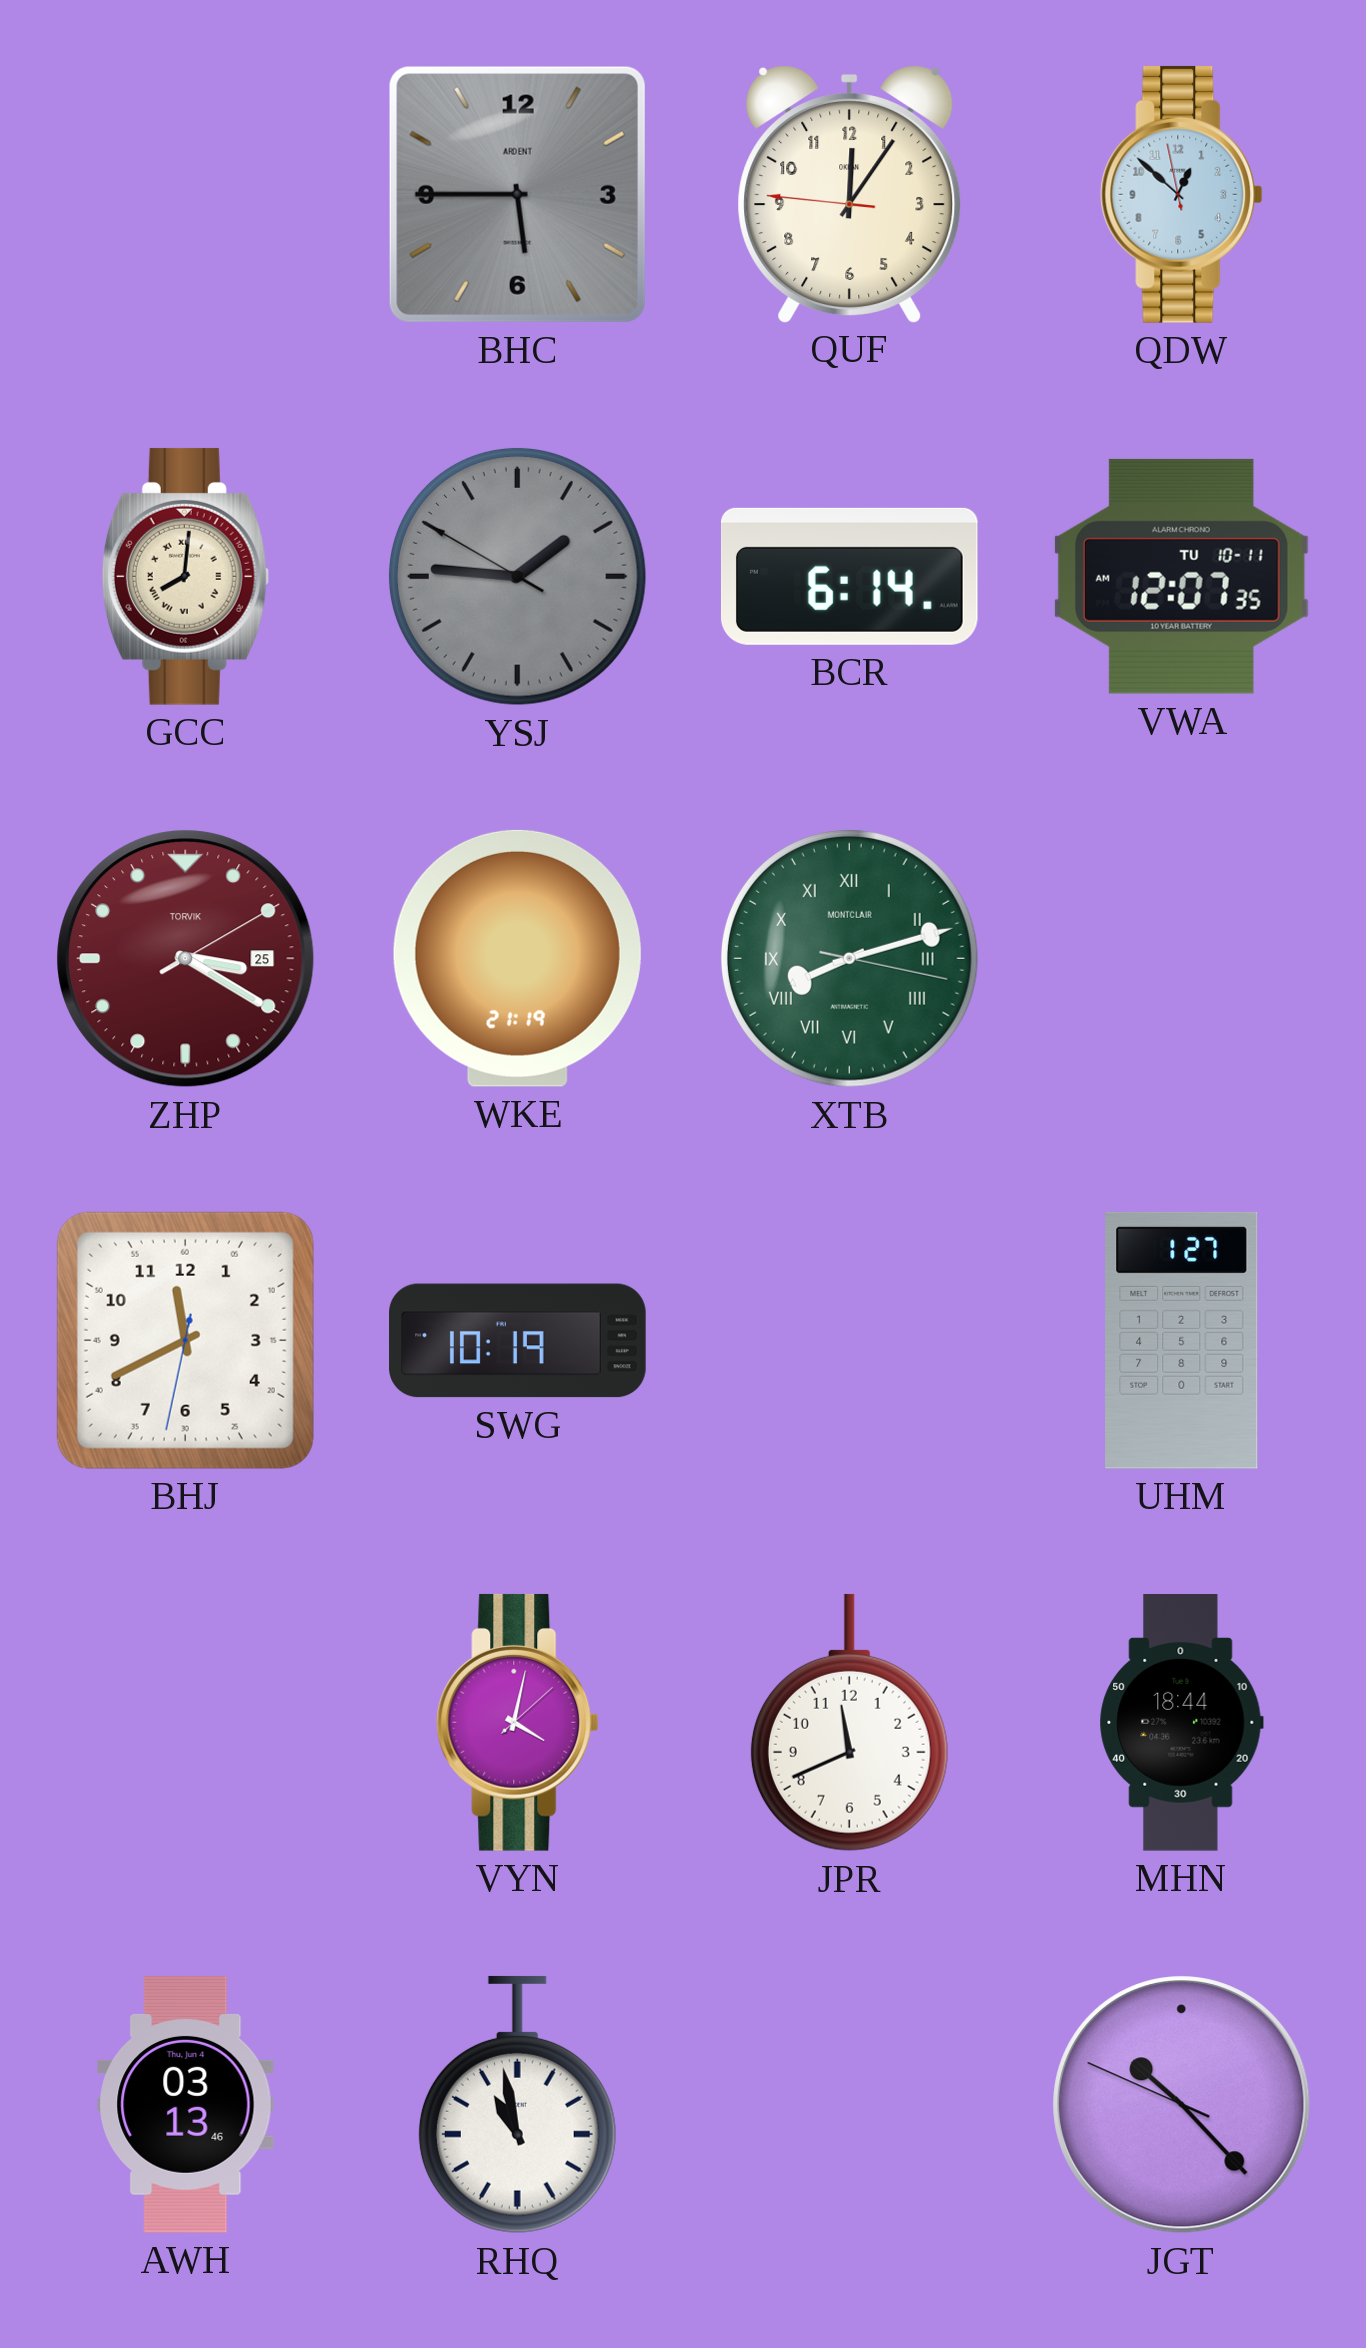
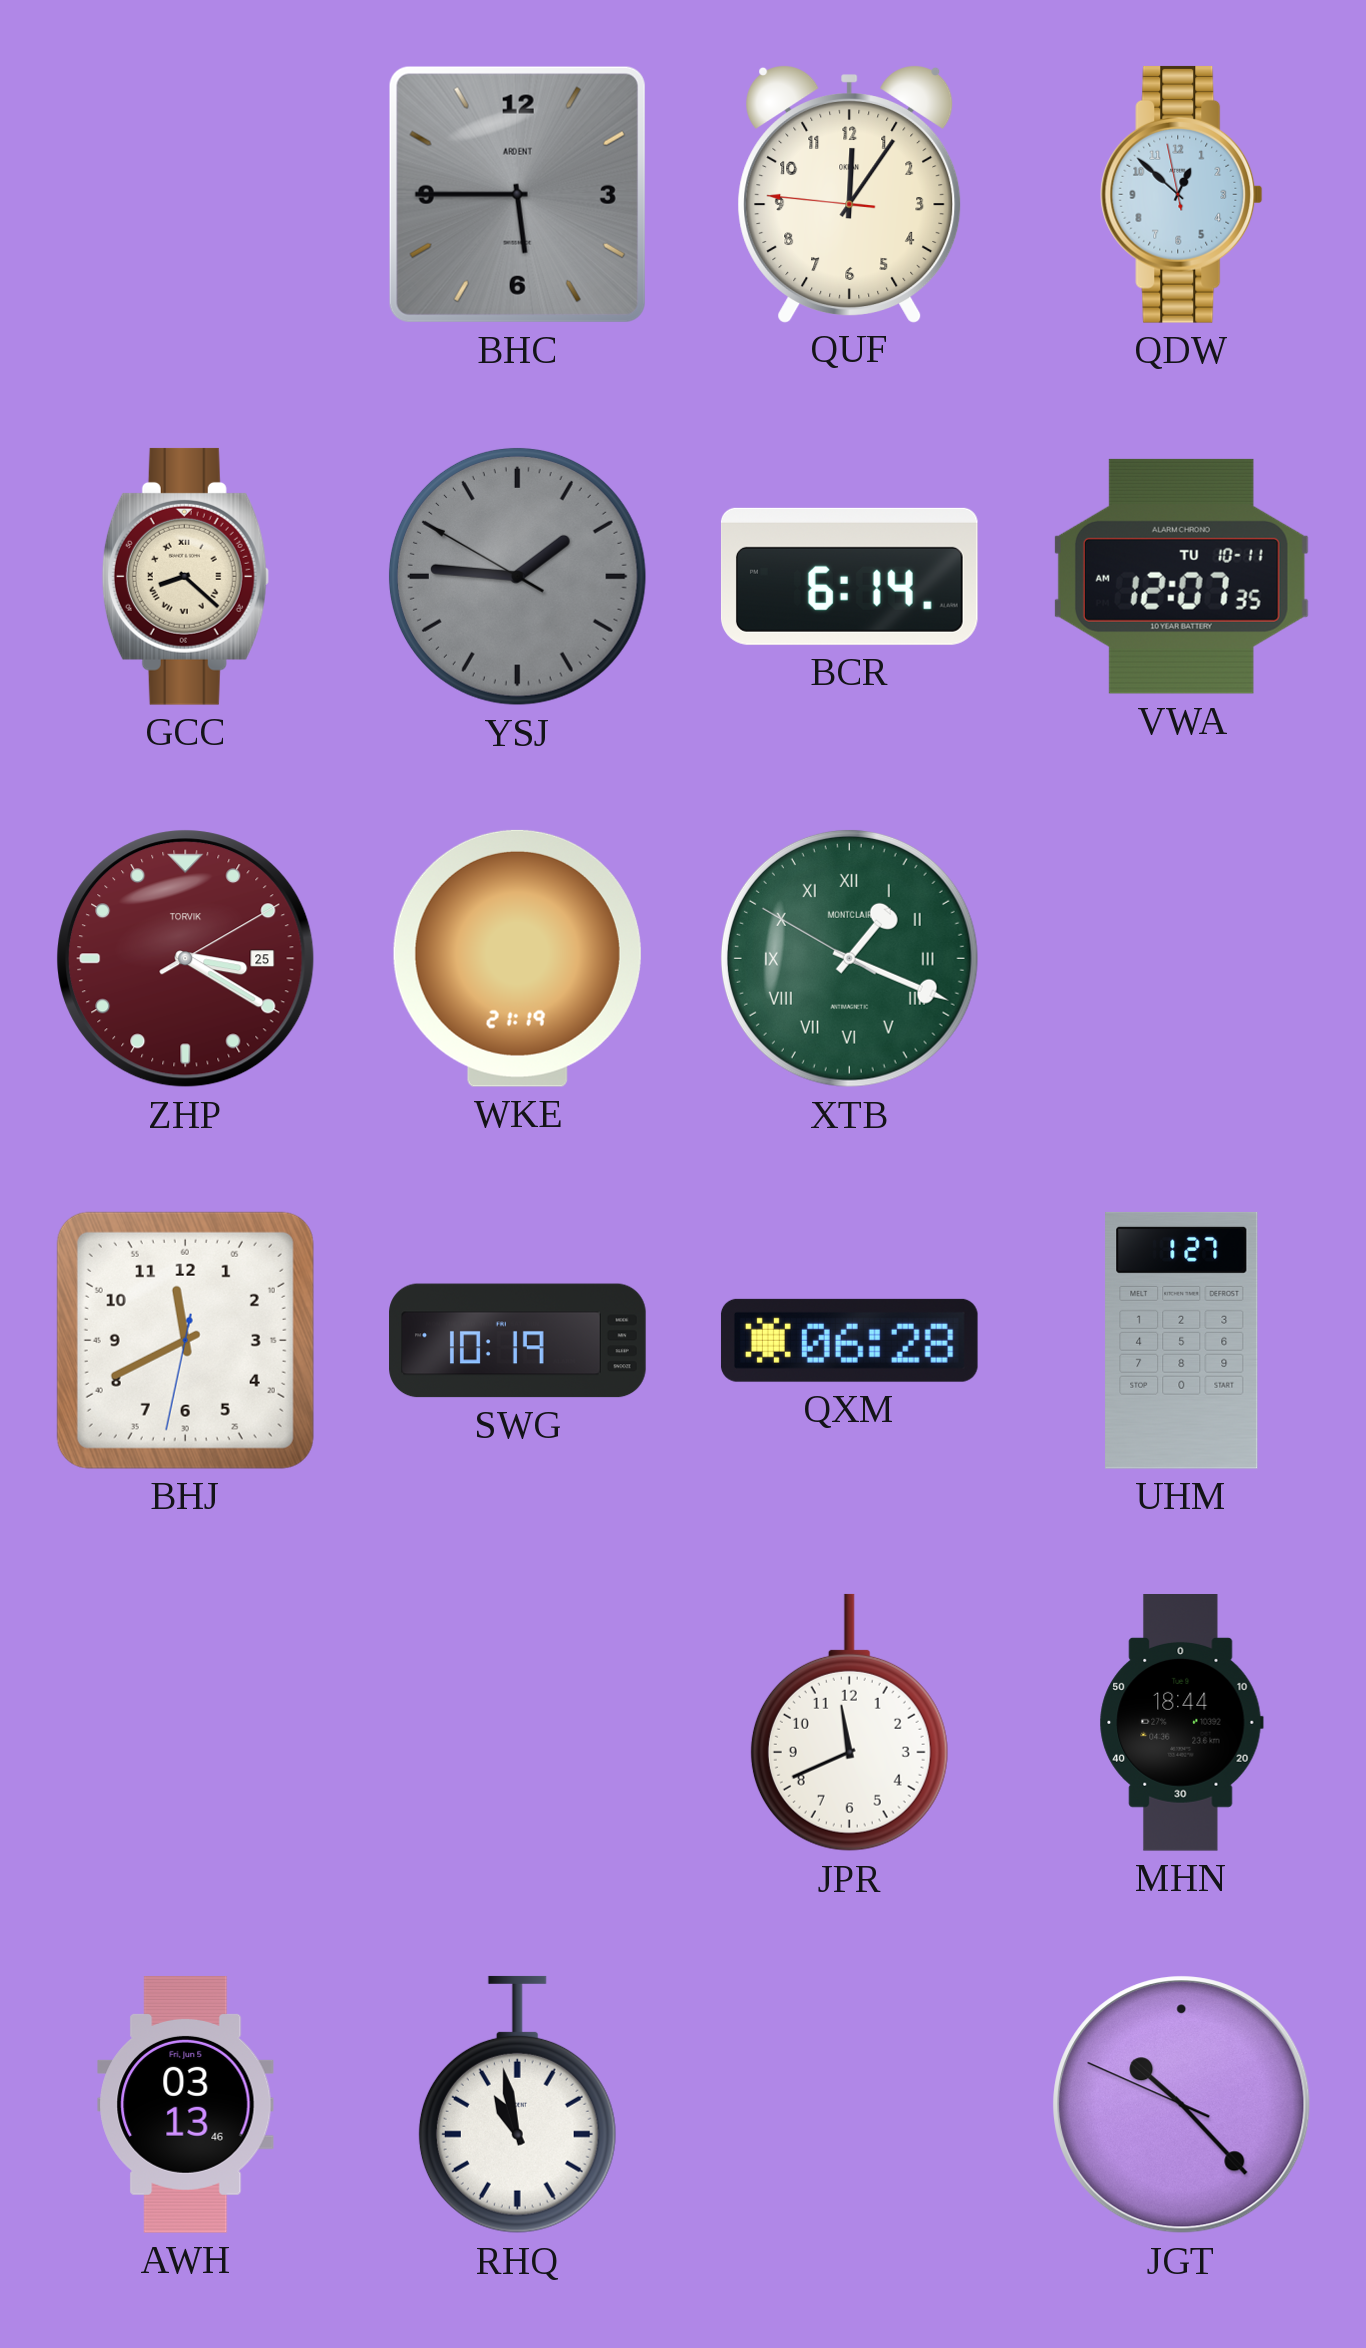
GCC: 8:01 -> 8:22
XTB: 8:12 -> 1:18
QXM: none -> 06:28
VYN: 4:02 -> none
AWH date: Thu, Jun 4 -> Fri, Jun 5
